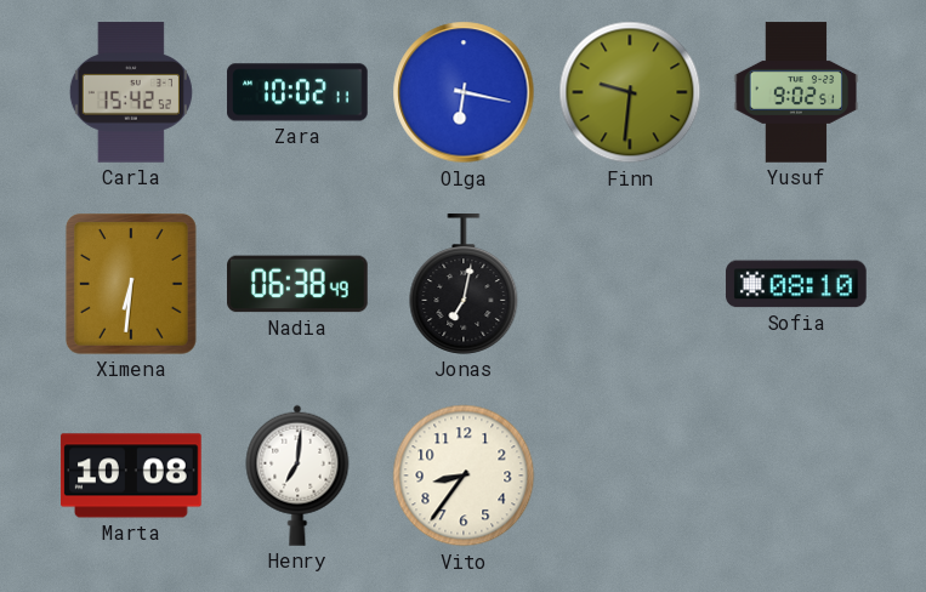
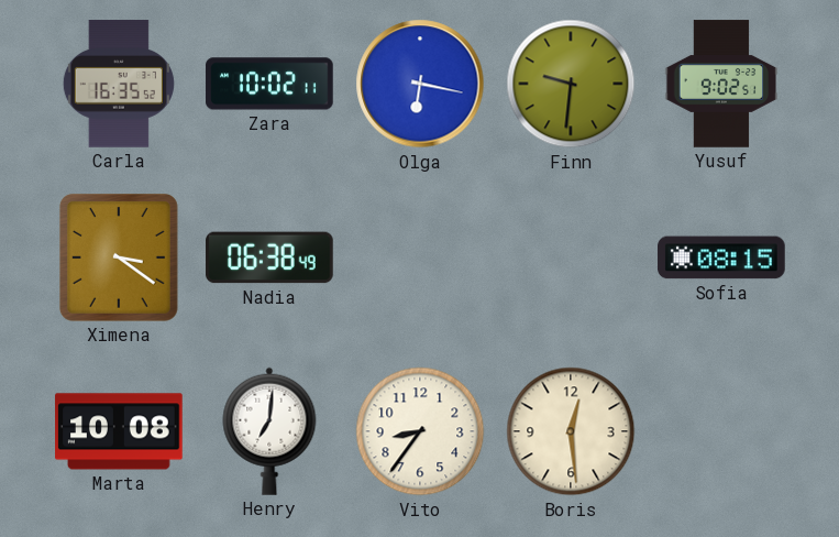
Carla: 15:42 -> 16:35
Ximena: 6:31 -> 3:21
Jonas: 7:02 -> none
Sofia: 08:10 -> 08:15
Boris: none -> 12:29
